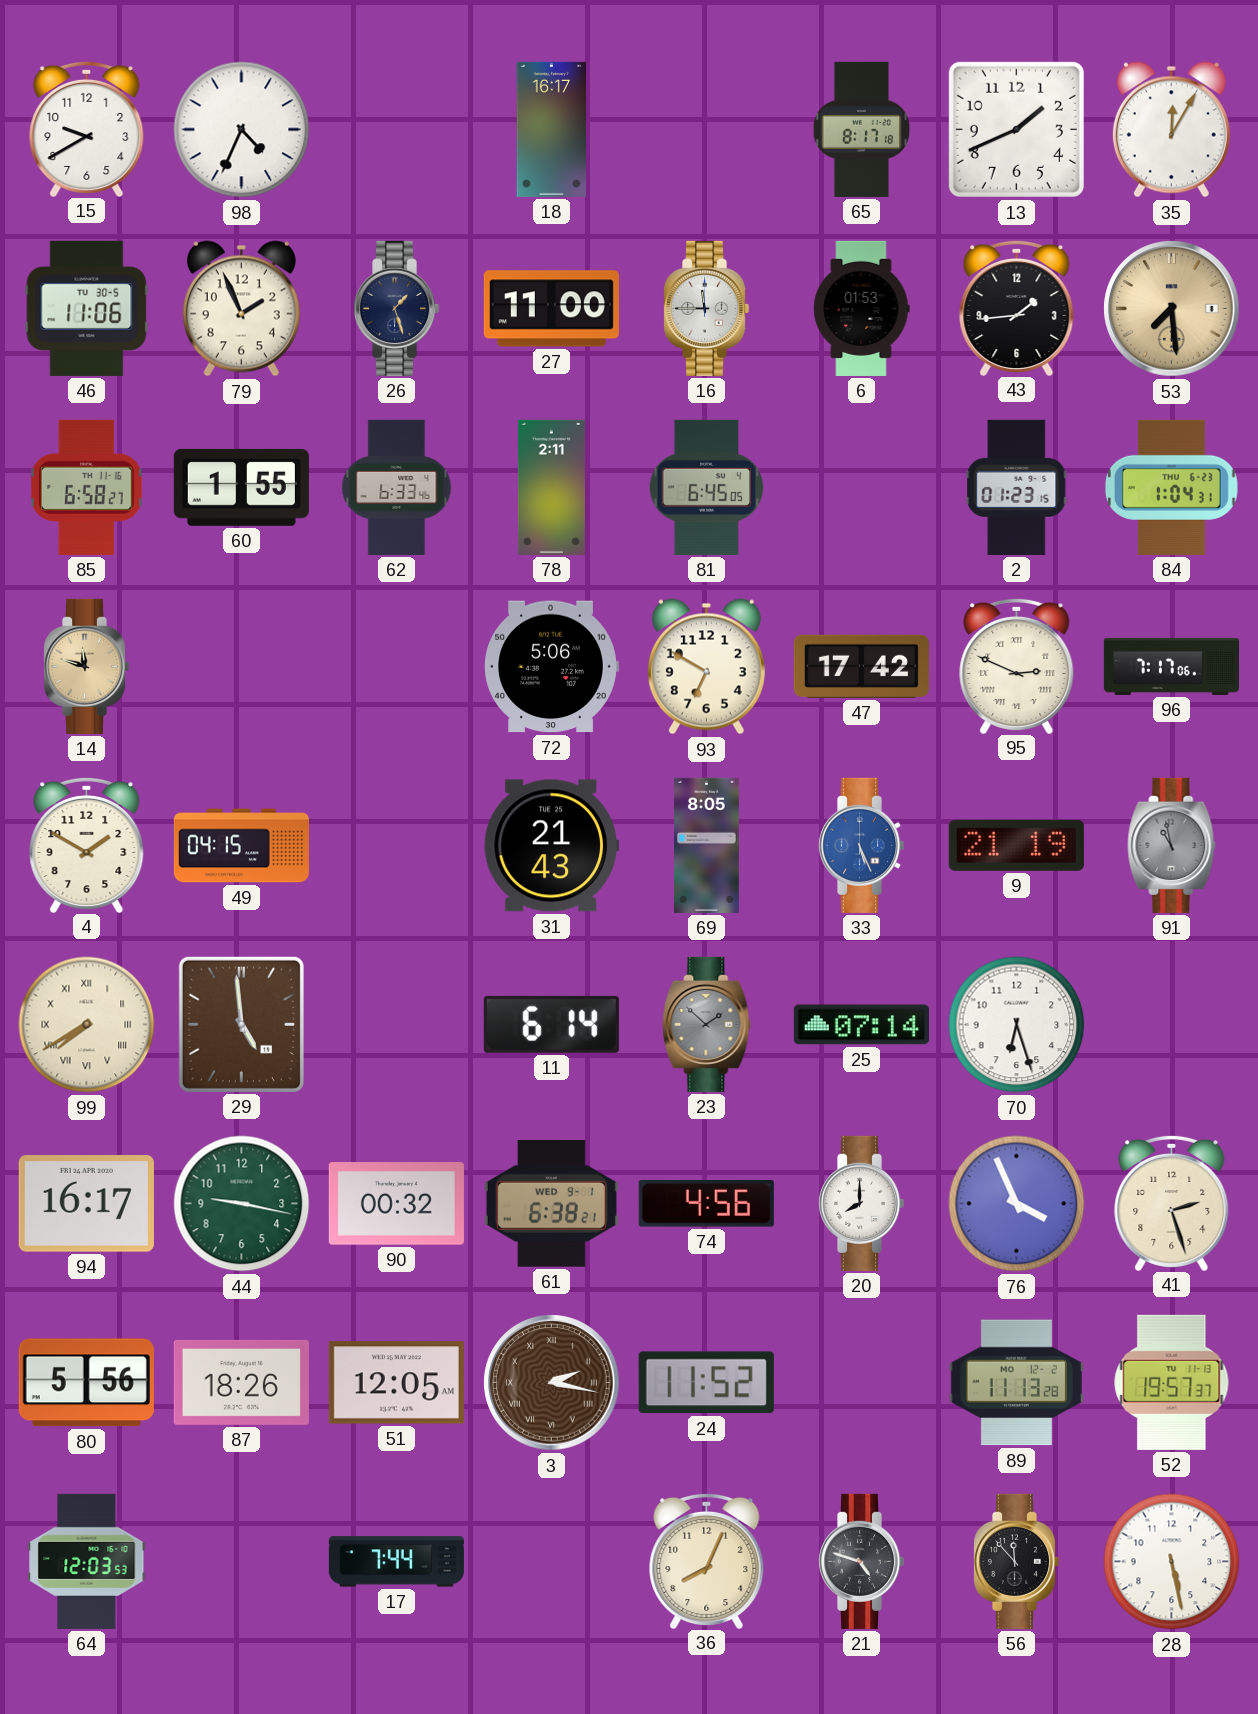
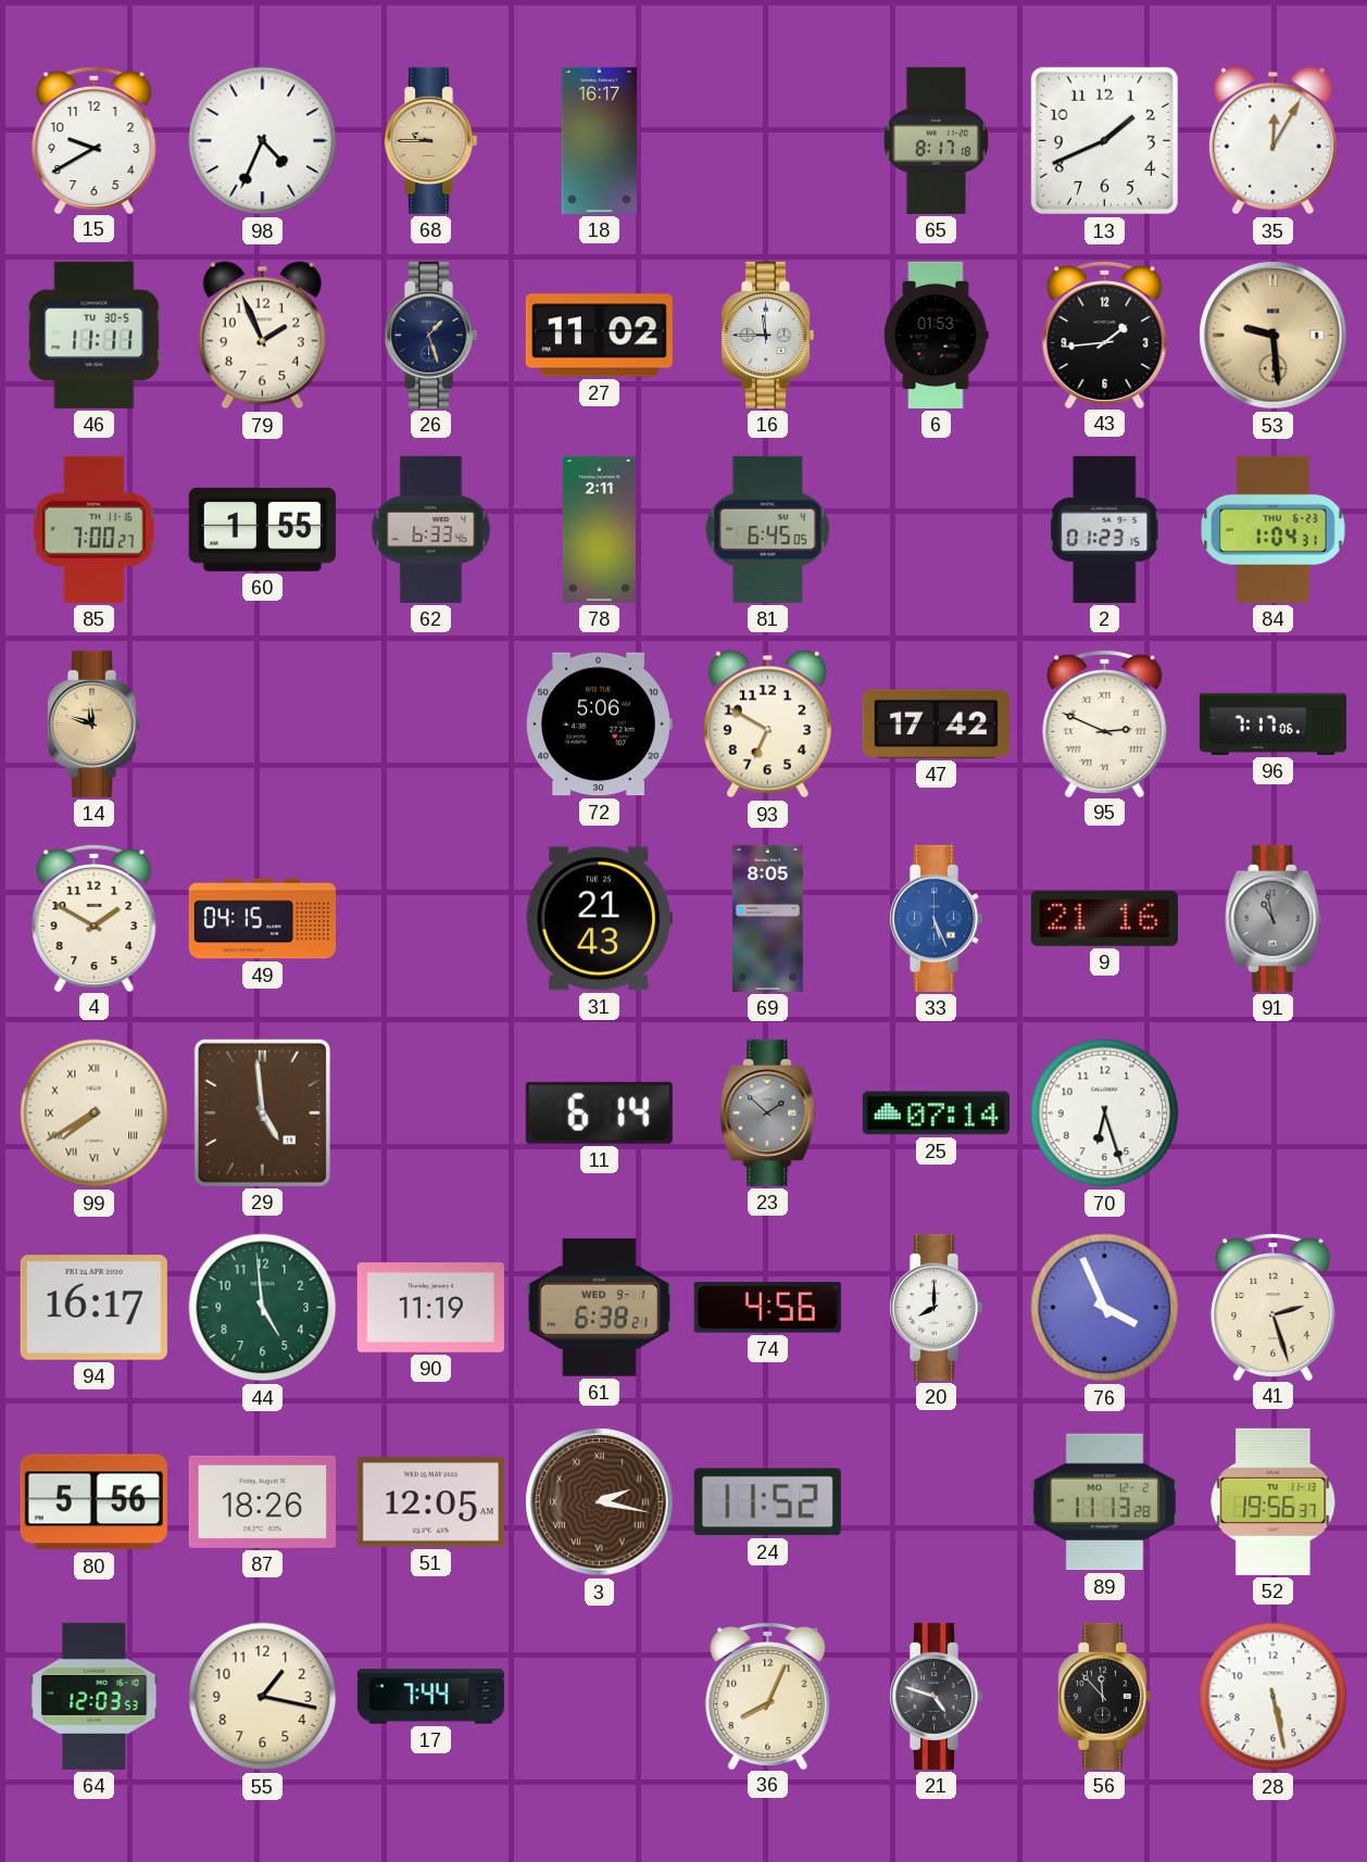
68: none -> 9:45
46: 11:06 -> 11:11
27: 11:00 -> 11:02
53: 7:29 -> 9:29
85: 6:58 -> 7:00
9: 21:19 -> 21:16
44: 9:17 -> 4:59
90: 00:32 -> 11:19
52: 19:57 -> 19:56
55: none -> 1:17
